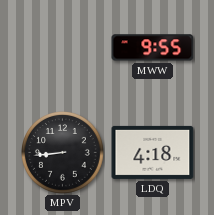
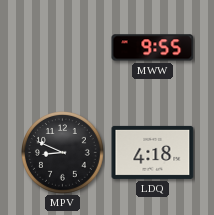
MPV: 8:44 -> 8:49
